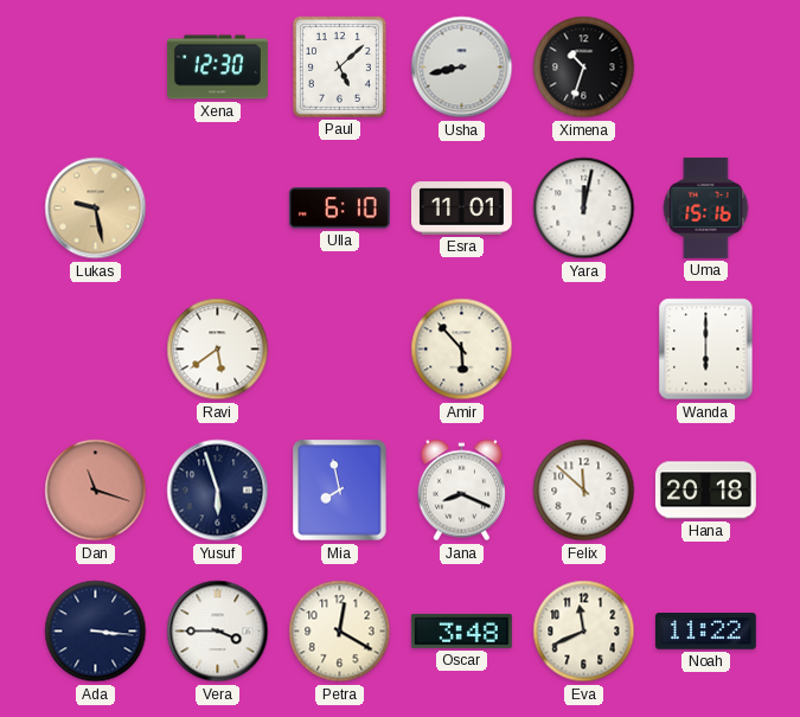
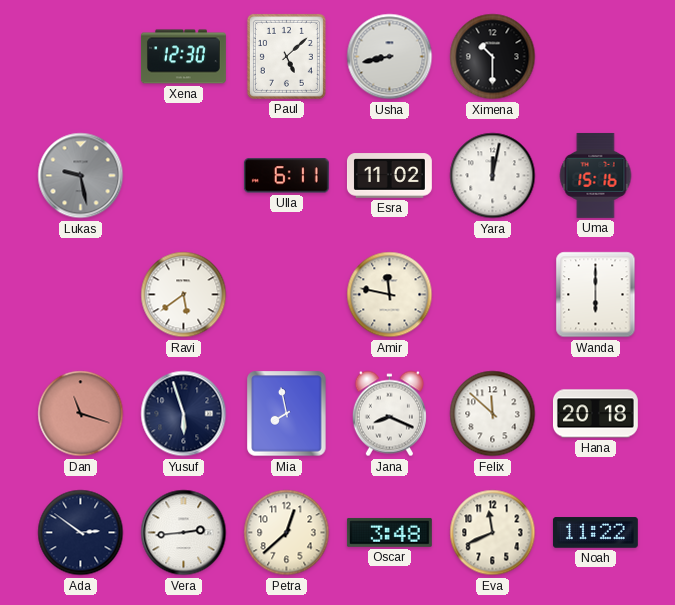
Ximena: 10:33 -> 10:30
Lukas dial: champagne -> grey
Ulla: 6:10 -> 6:11
Esra: 11:01 -> 11:02
Amir: 5:53 -> 11:47
Ada: 3:16 -> 2:51
Vera: 3:45 -> 2:44
Petra: 12:20 -> 12:38
